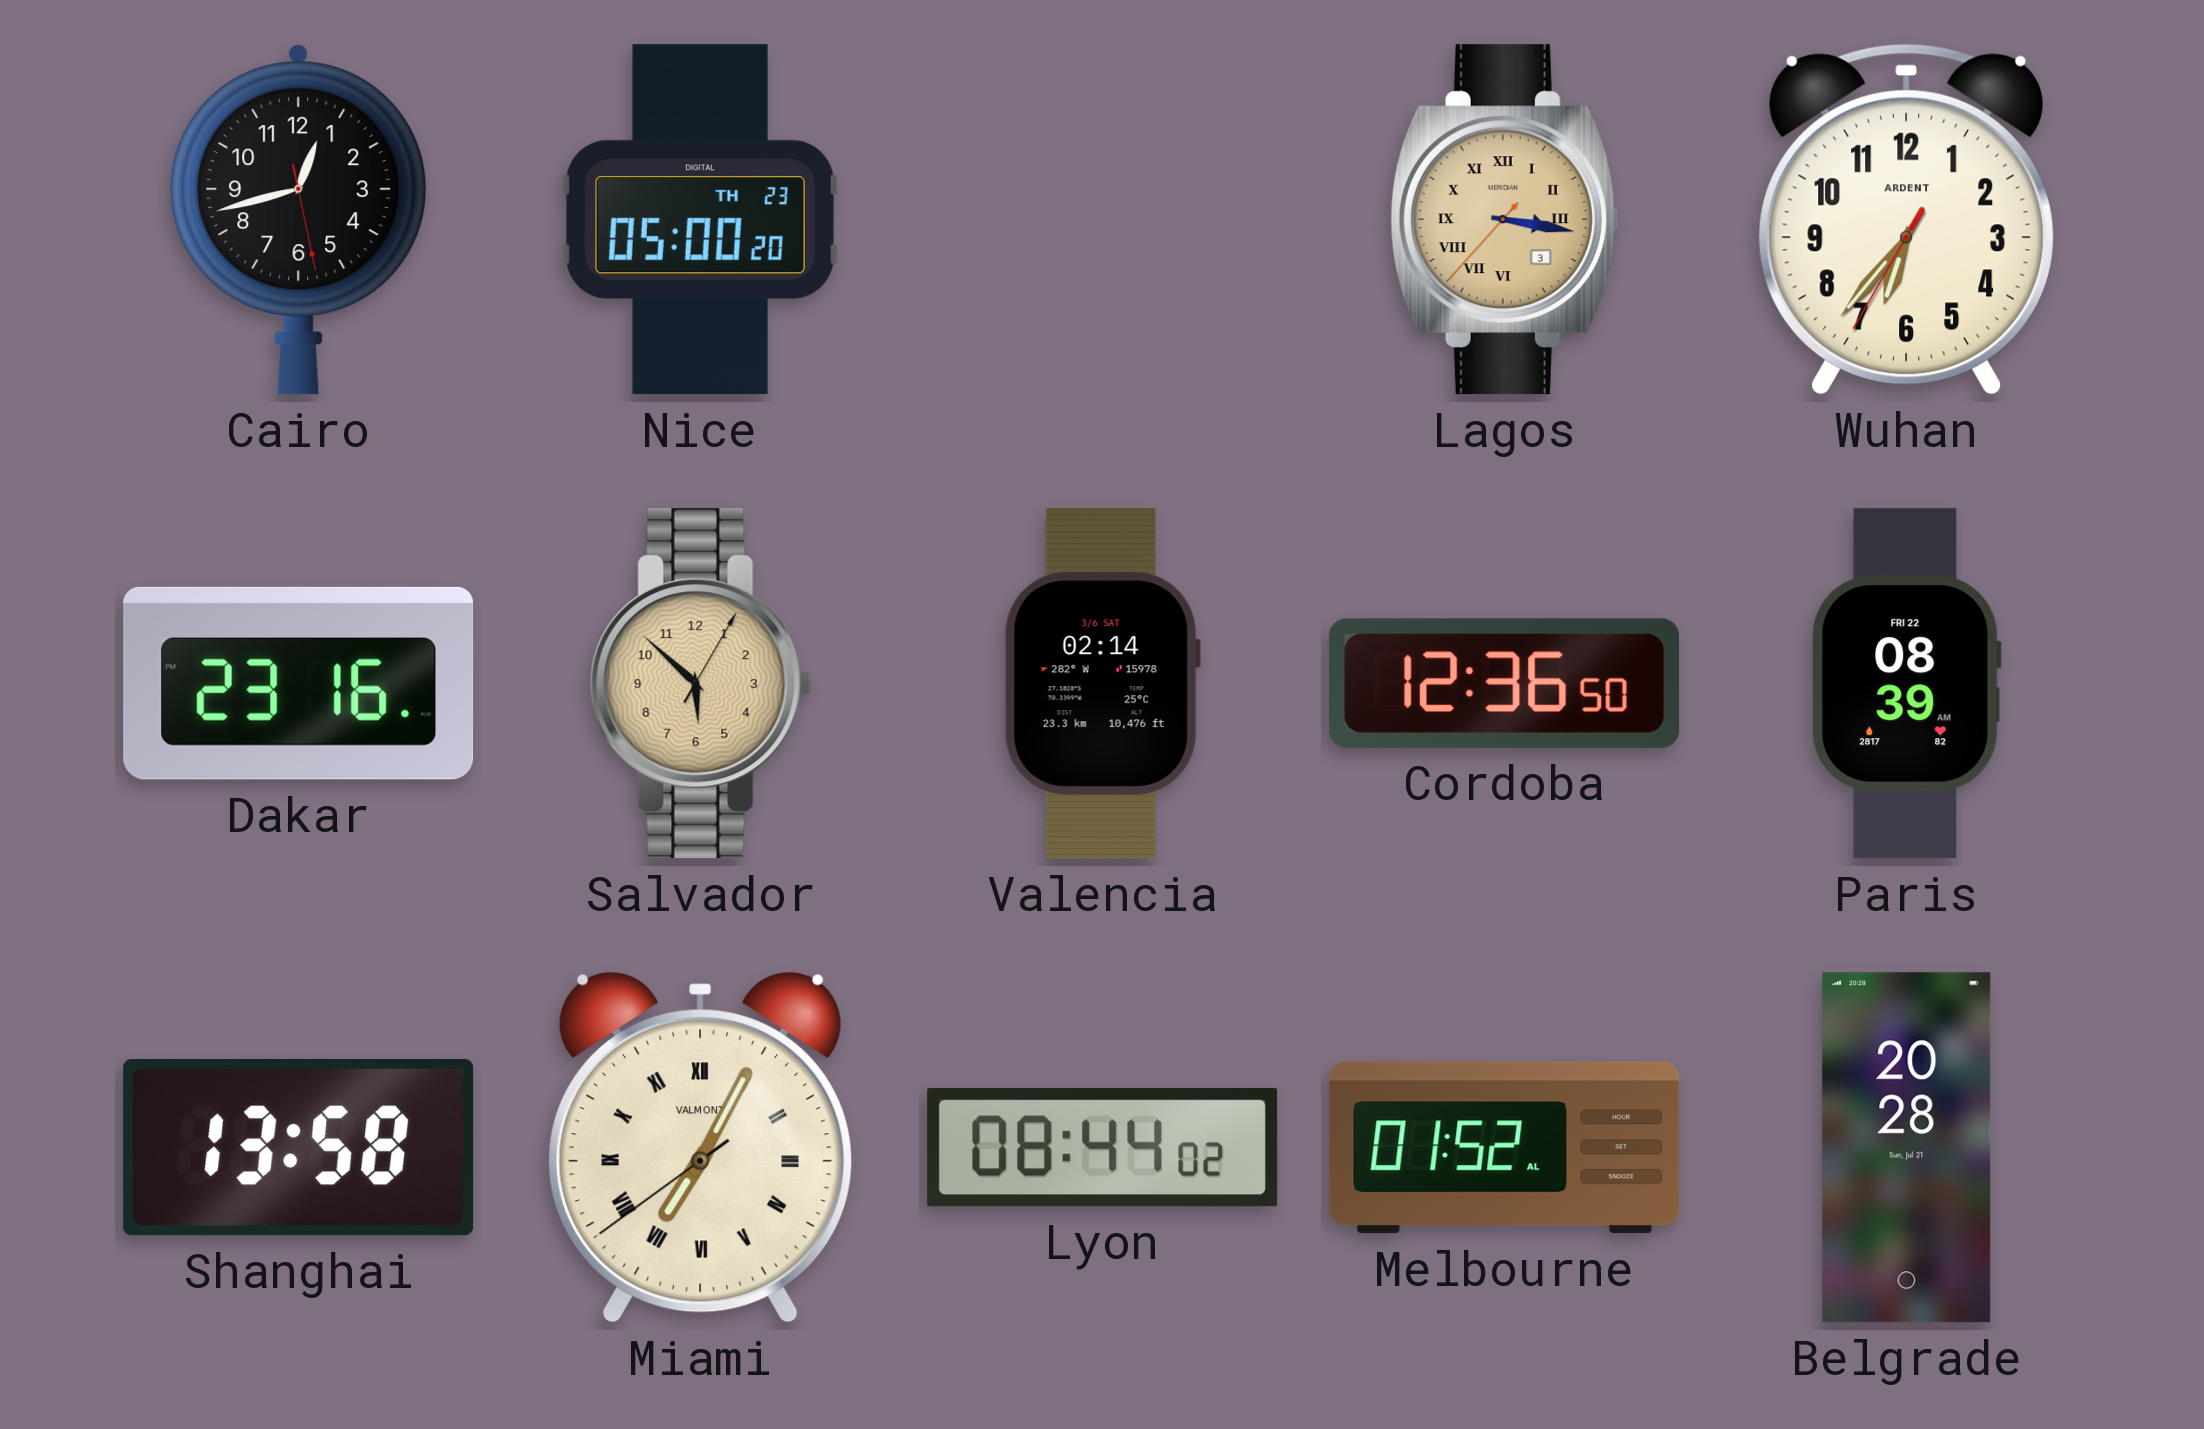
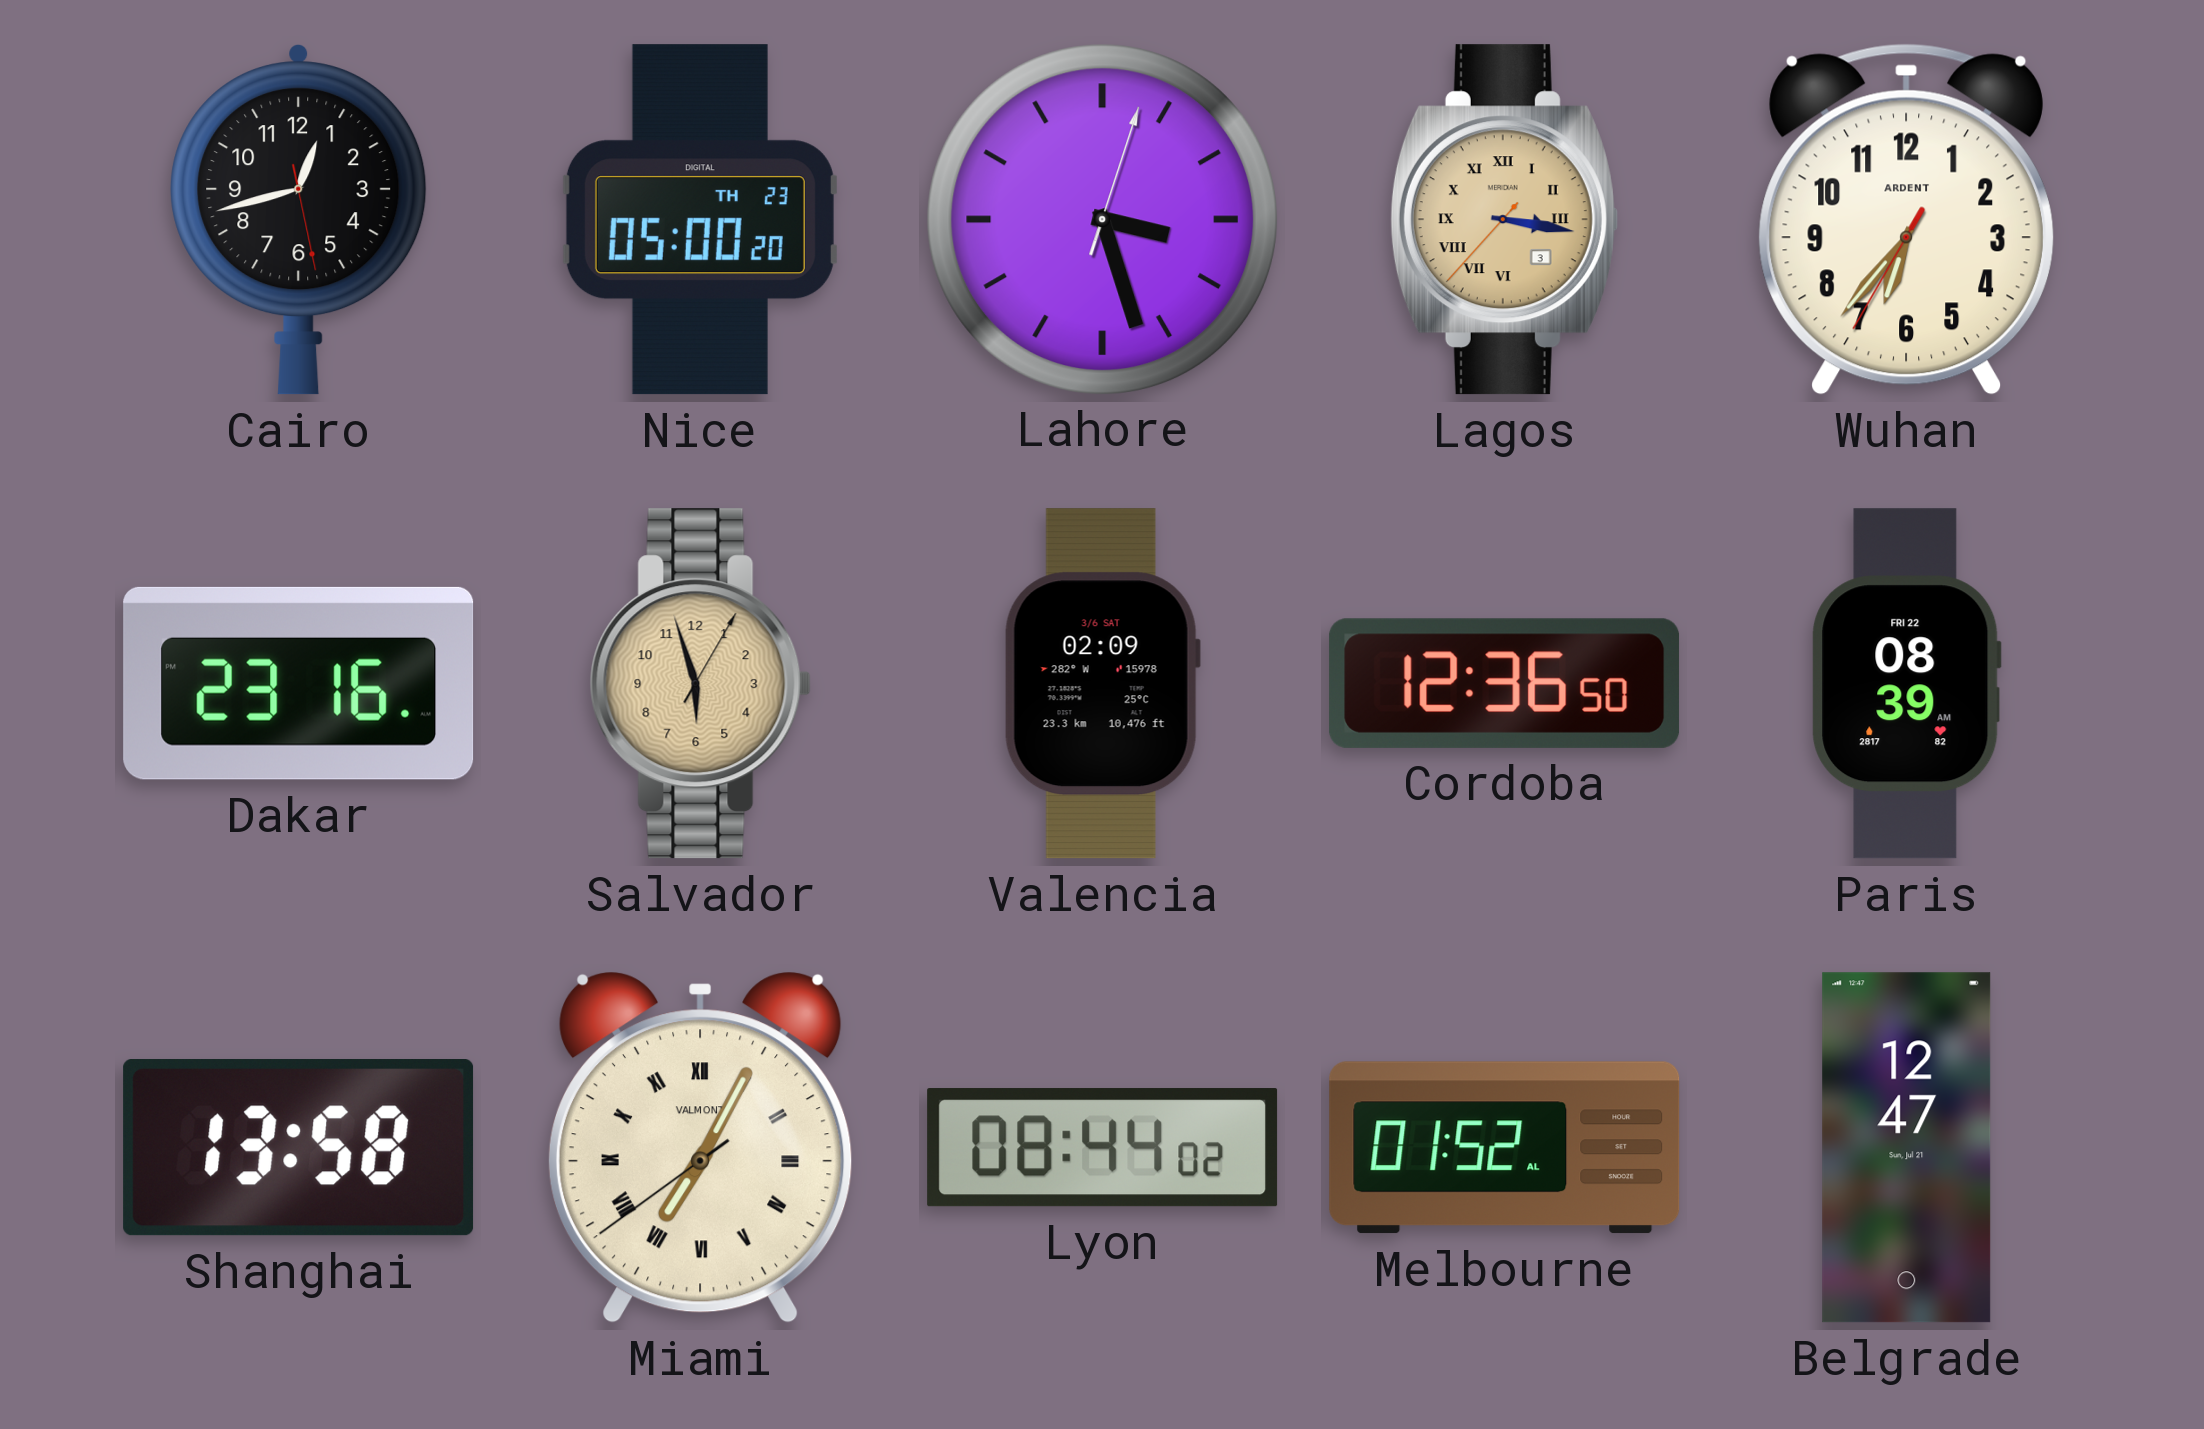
Lahore: none -> 3:27
Salvador: 5:52 -> 5:57
Valencia: 02:14 -> 02:09
Belgrade: 20:28 -> 12:47
